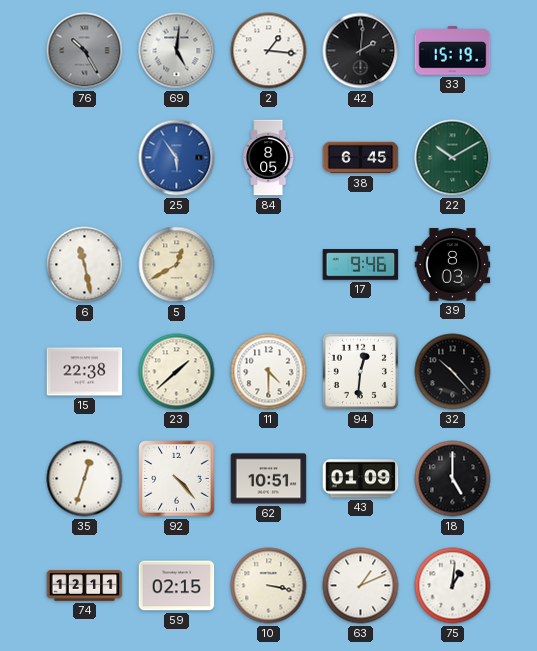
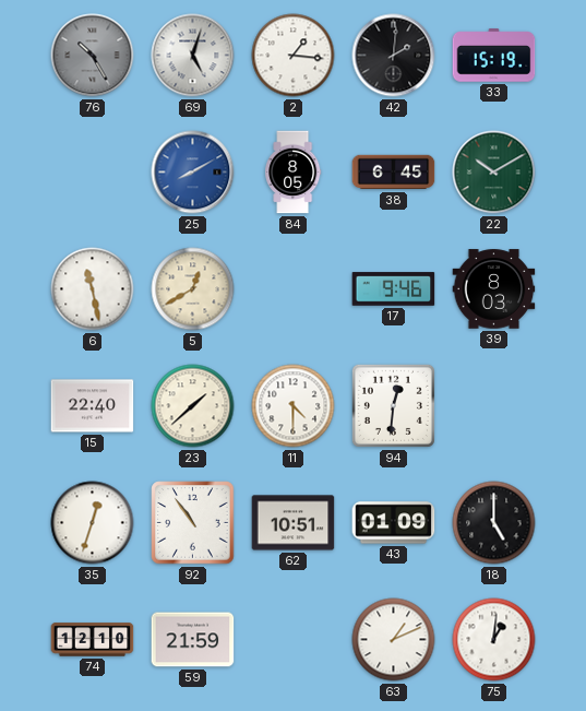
69: 5:01 -> 5:03
25: 5:54 -> 8:10
15: 22:38 -> 22:40
32: 10:23 -> none
92: 4:23 -> 10:54
74: 12:11 -> 12:10
59: 02:15 -> 21:59
10: 3:17 -> none
